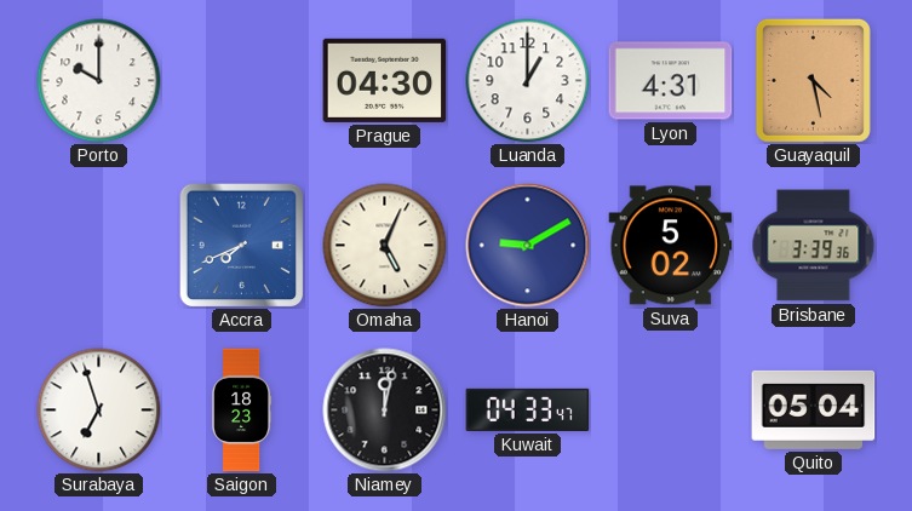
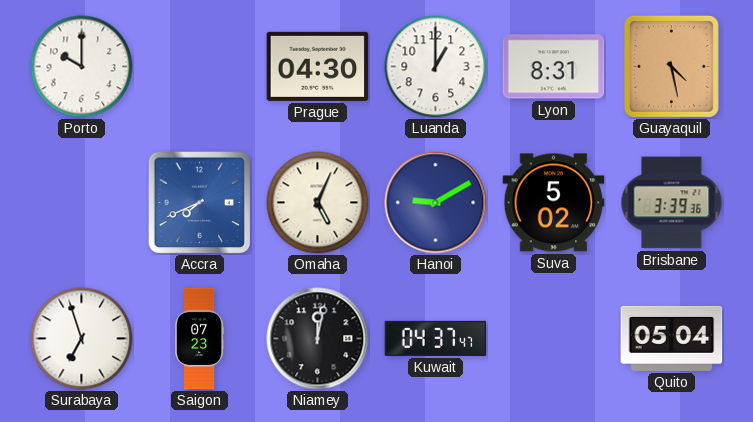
Lyon: 4:31 -> 8:31
Saigon: 18:23 -> 07:23
Kuwait: 04:33 -> 04:37
